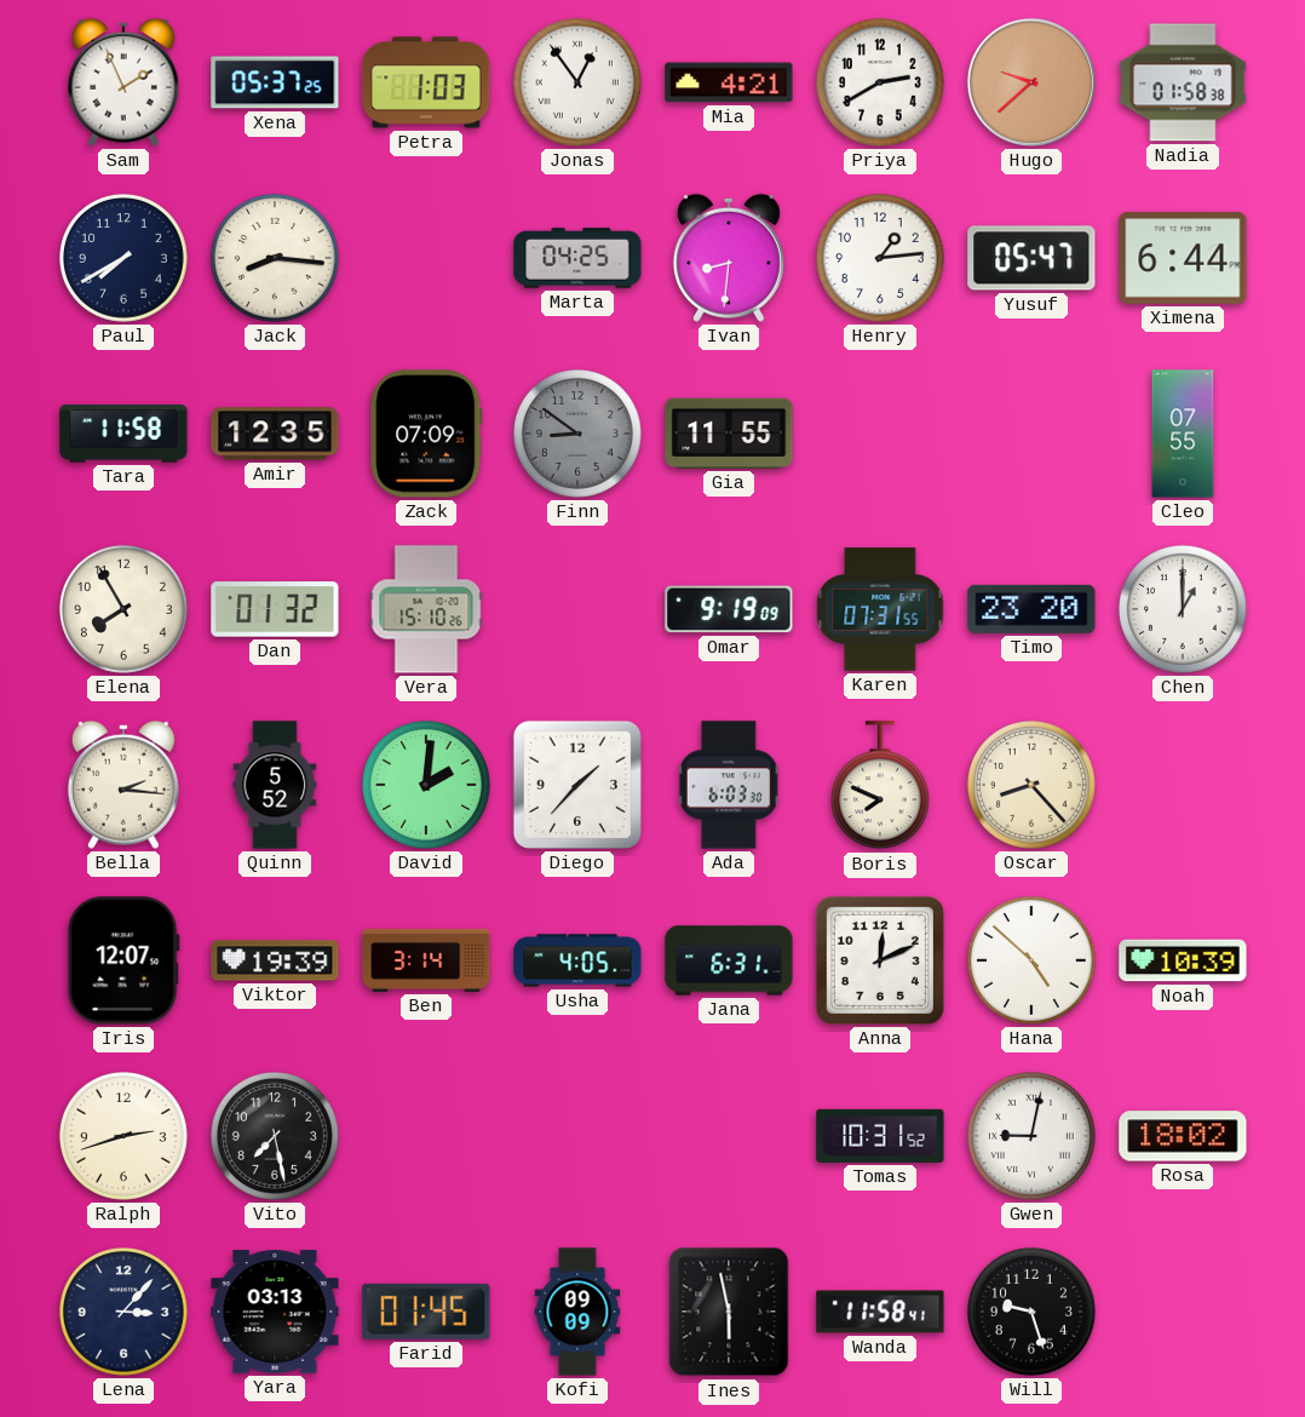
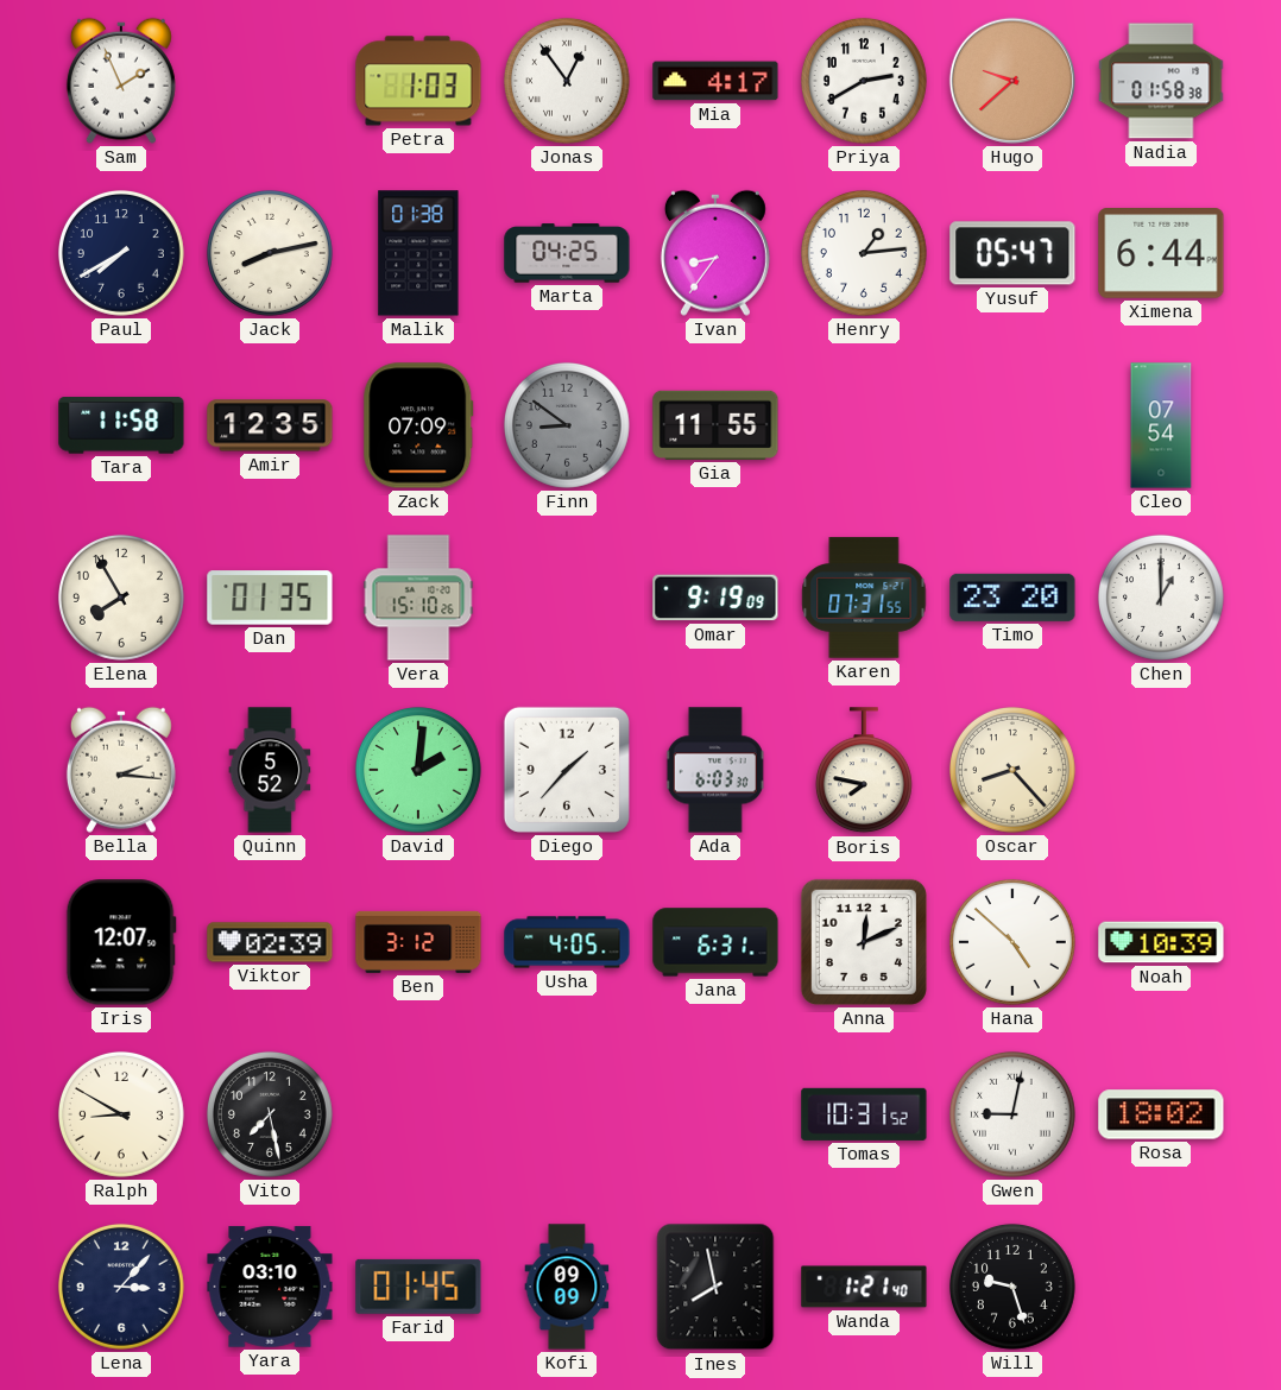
Xena: 05:37 -> none
Mia: 4:21 -> 4:17
Jack: 8:16 -> 8:13
Malik: none -> 01:38
Ivan: 8:31 -> 8:36
Cleo: 07:55 -> 07:54
Dan: 01:32 -> 01:35
Boris: 7:49 -> 7:47
Viktor: 19:39 -> 02:39
Ben: 3:14 -> 3:12
Ralph: 2:42 -> 8:50
Yara: 03:13 -> 03:10
Ines: 5:58 -> 7:58
Wanda: 11:58 -> 1:21
